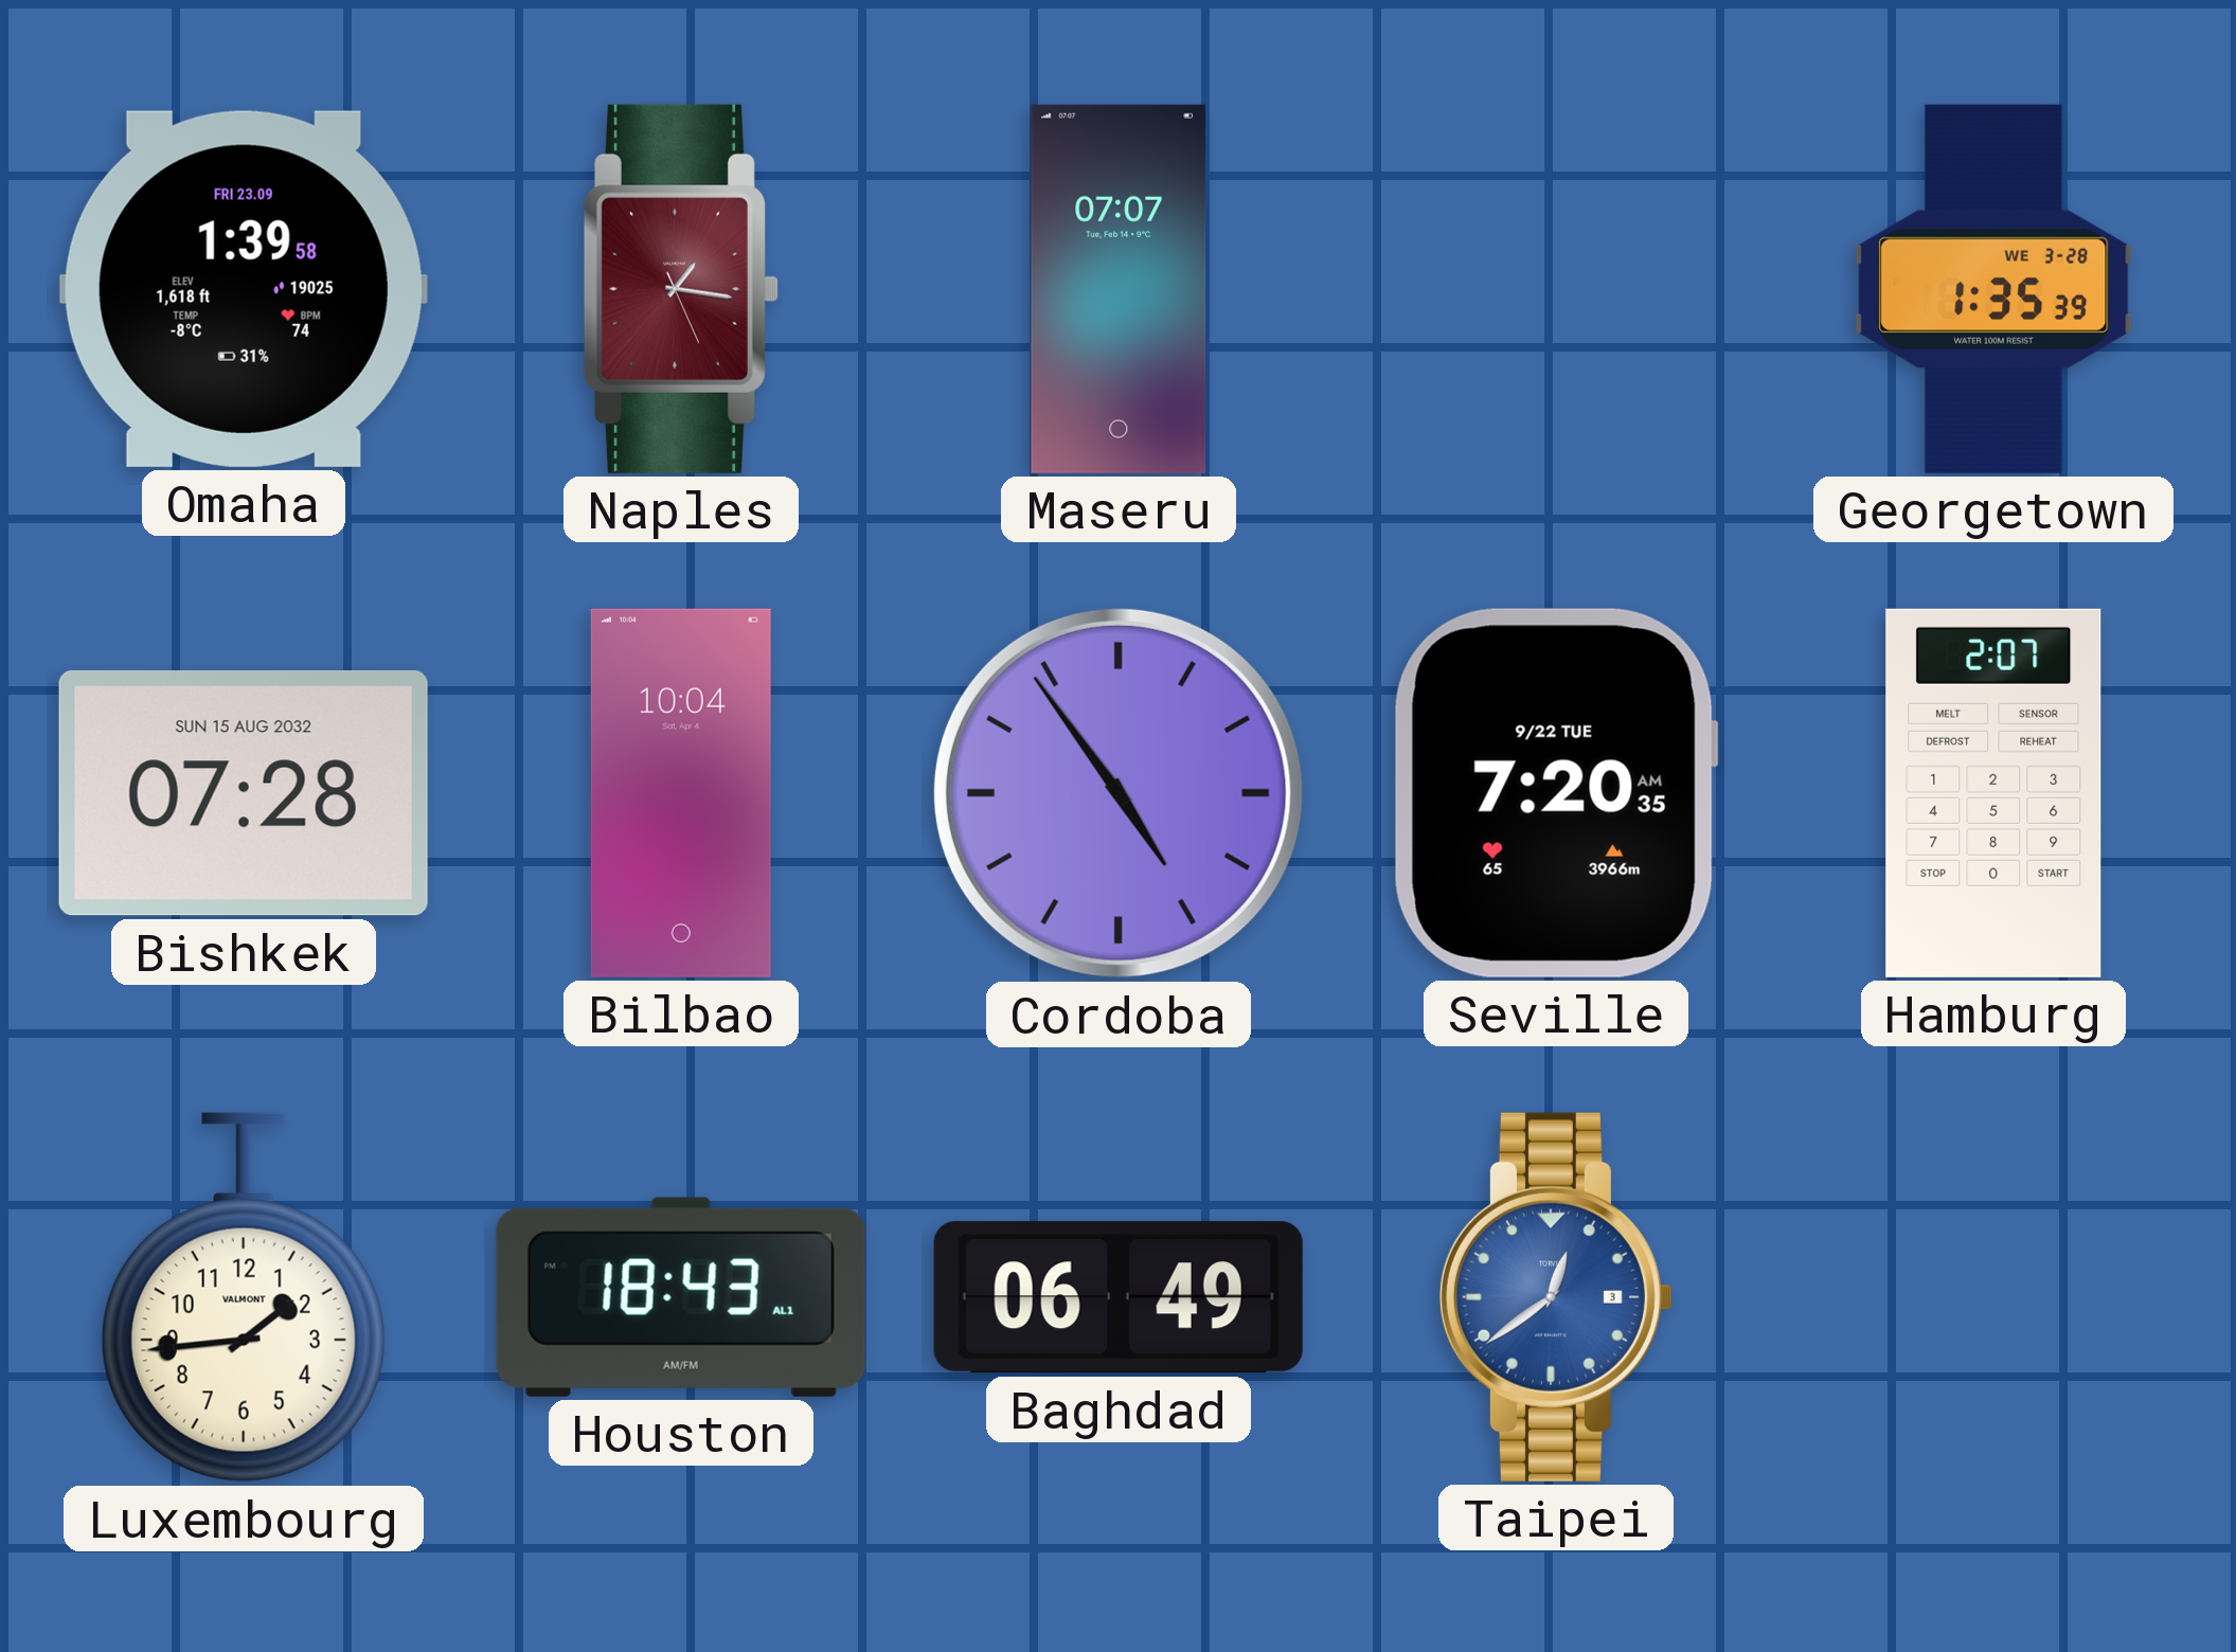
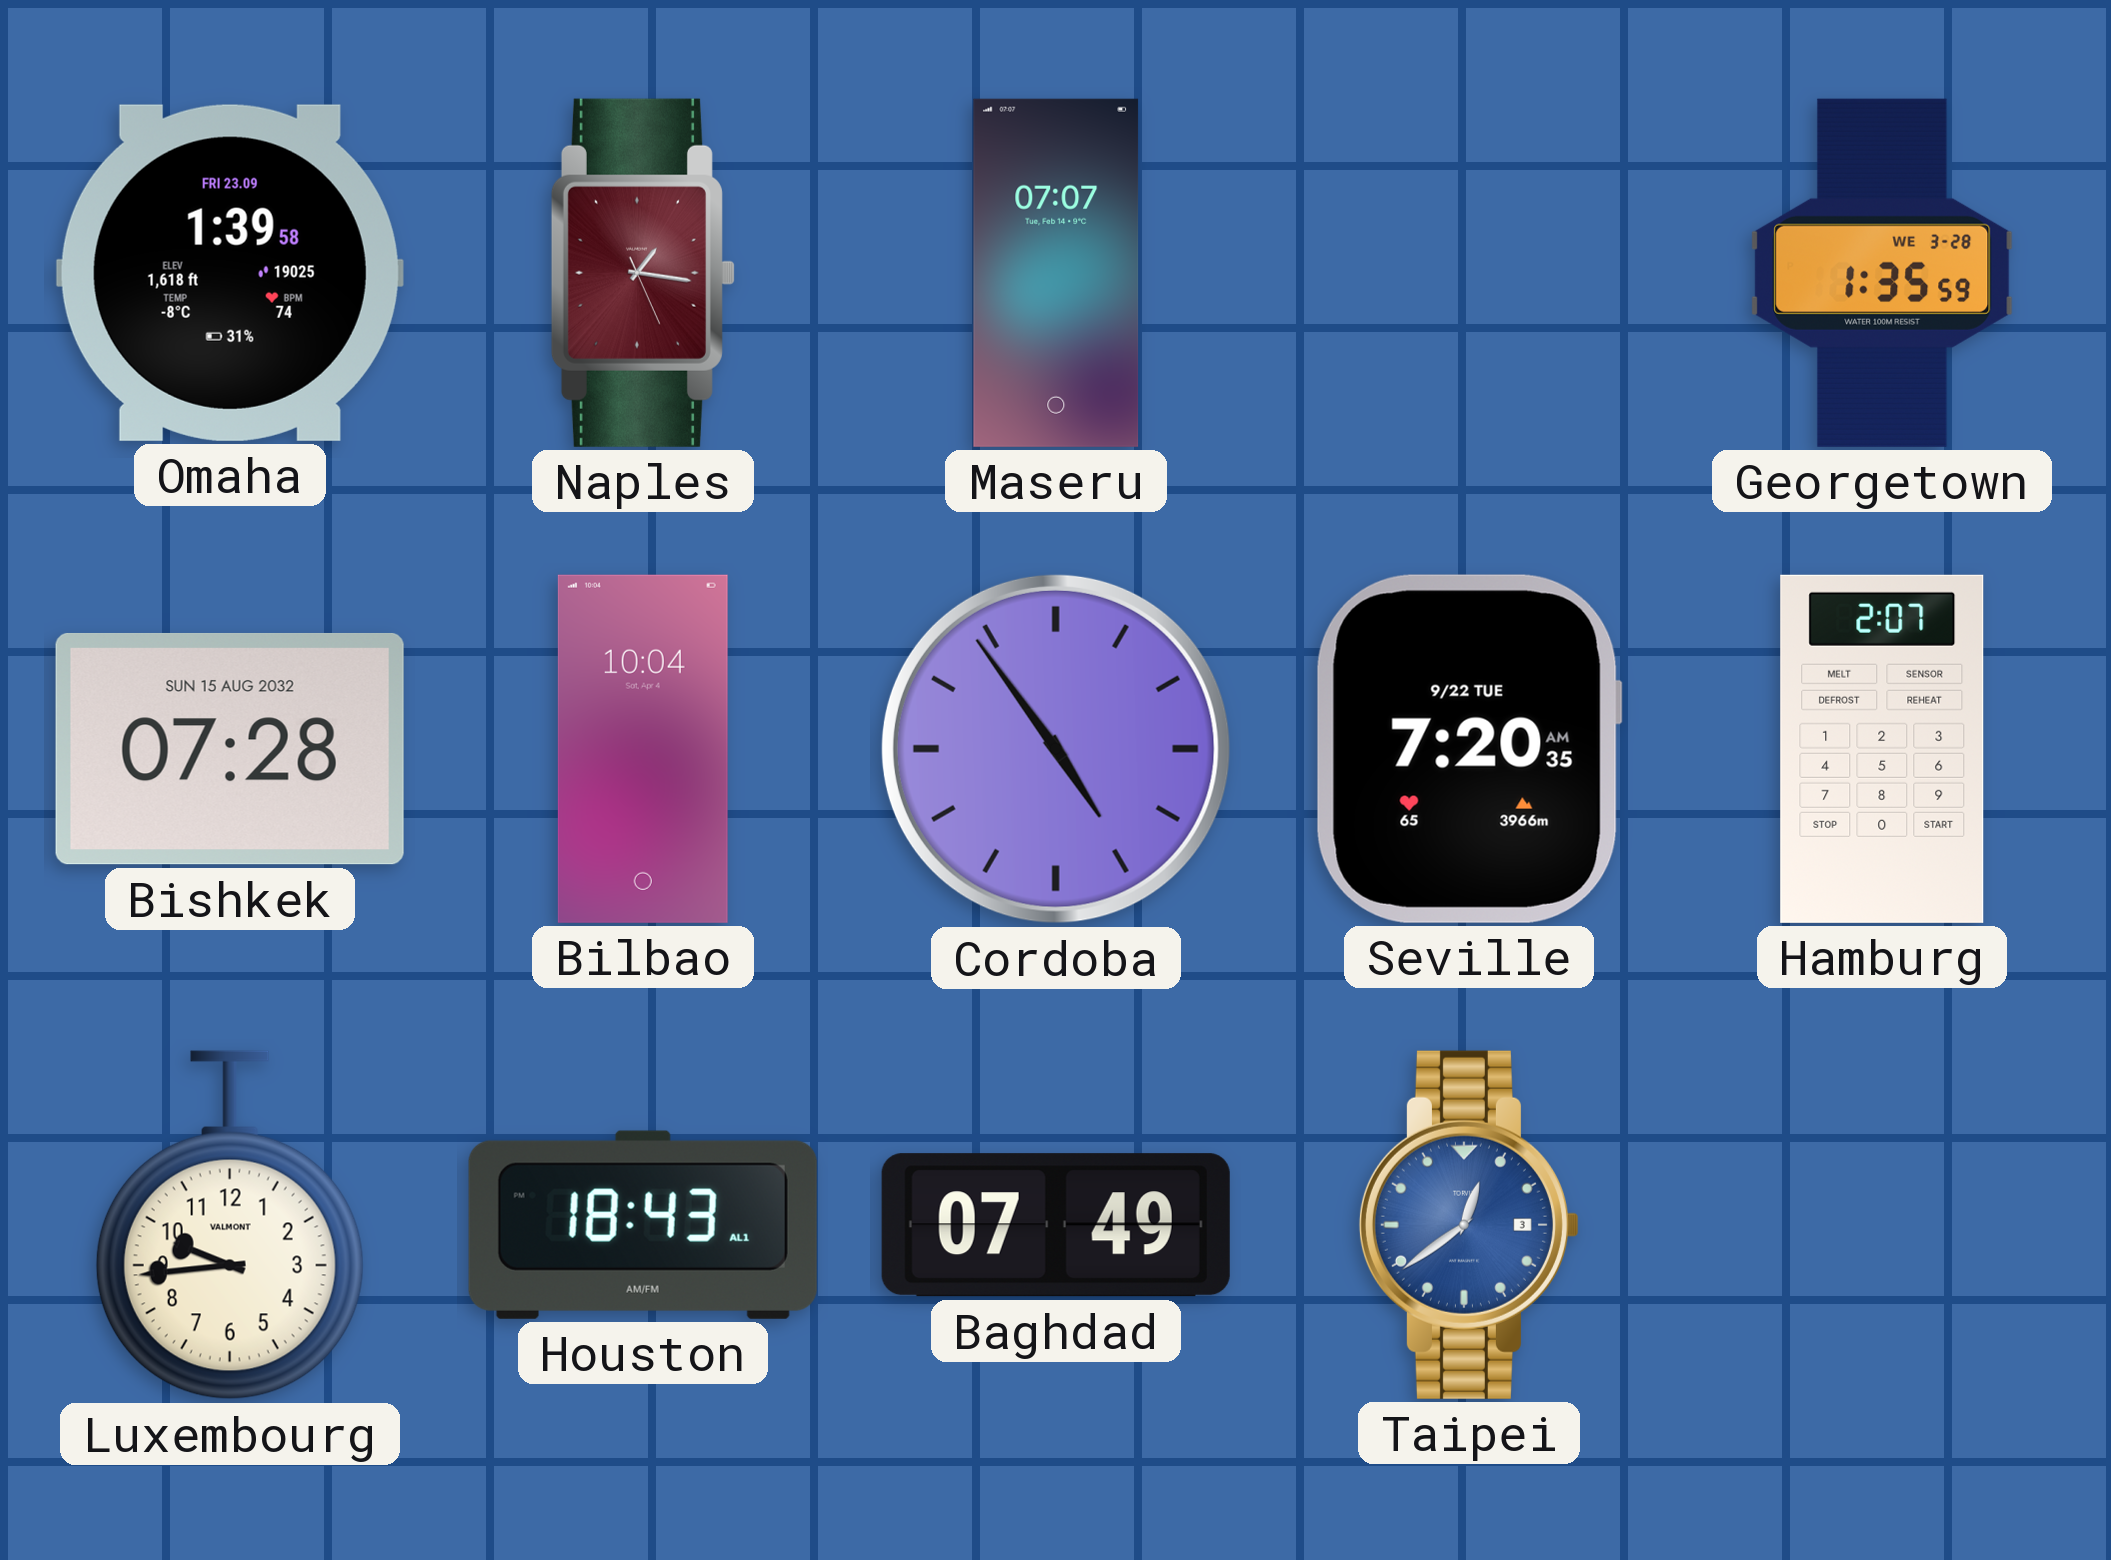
Georgetown: 1:35:39 -> 1:35:59
Luxembourg: 1:44 -> 9:44
Baghdad: 06:49 -> 07:49
